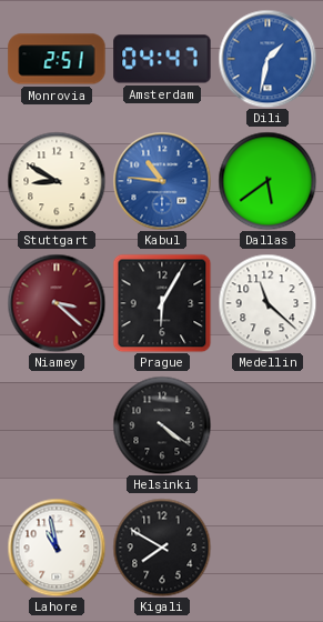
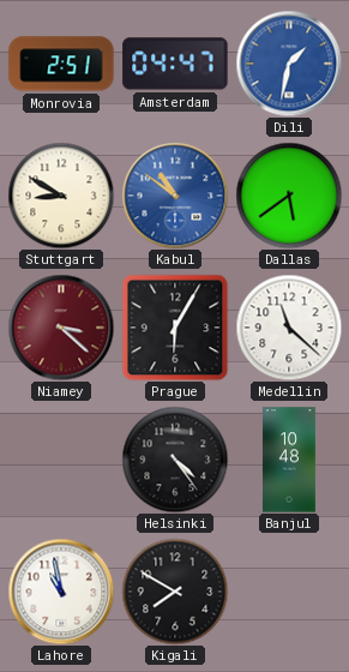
Kabul: 10:46 -> 10:51
Helsinki: 4:21 -> 4:24
Banjul: none -> 10:48
